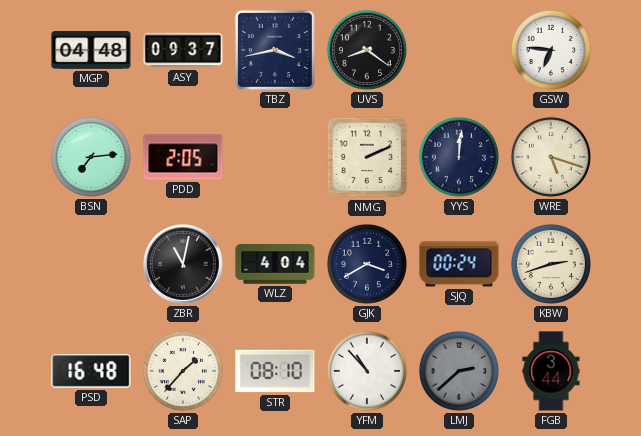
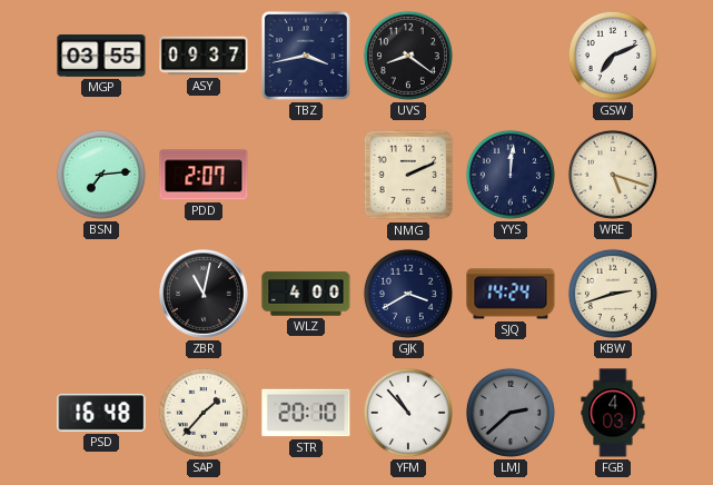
MGP: 04:48 -> 03:55
GSW: 6:46 -> 7:11
PDD: 2:05 -> 2:07
WLZ: 4:04 -> 4:00
SJQ: 00:24 -> 14:24
STR: 08:10 -> 20:10
FGB: 3:44 -> 4:03
